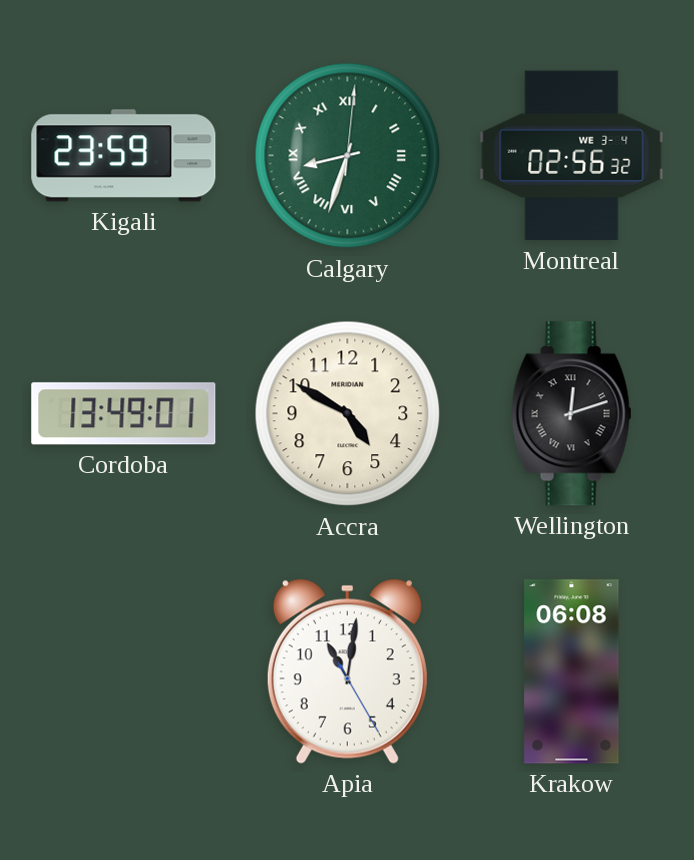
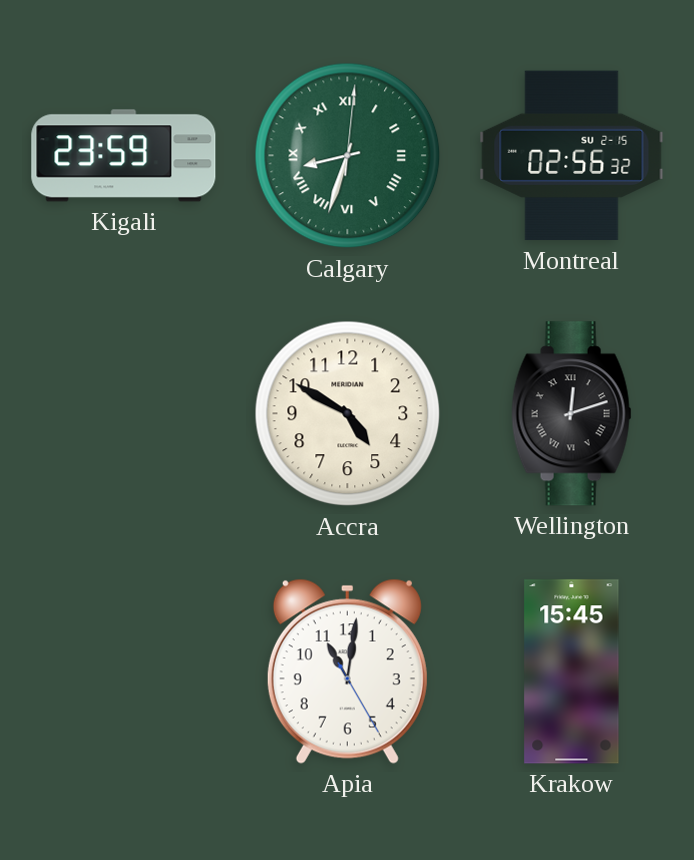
Montreal date: WE 3-4 -> SU 2-15
Cordoba: 13:49 -> none
Krakow: 06:08 -> 15:45
